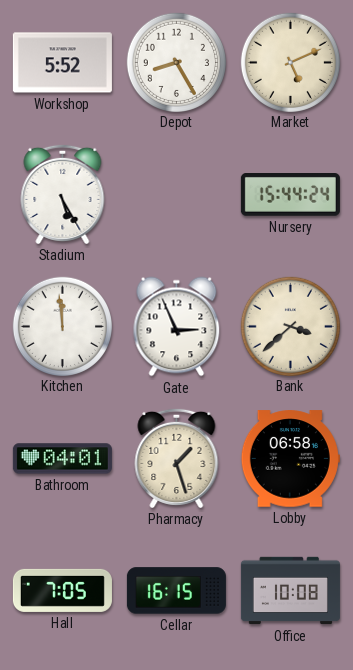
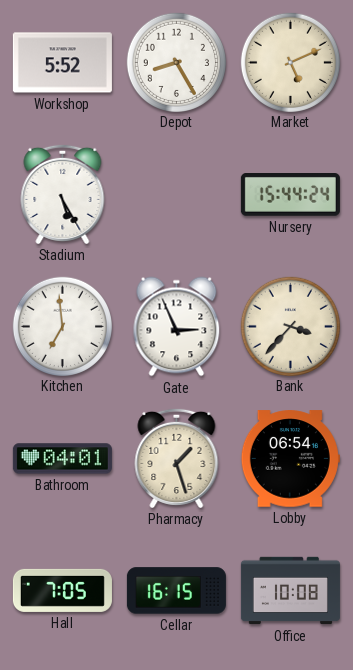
Kitchen: 11:59 -> 6:59
Bank: 3:38 -> 3:37
Lobby: 06:58 -> 06:54
